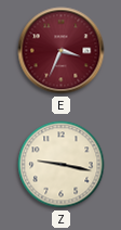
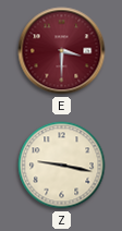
E: 3:34 -> 3:30
